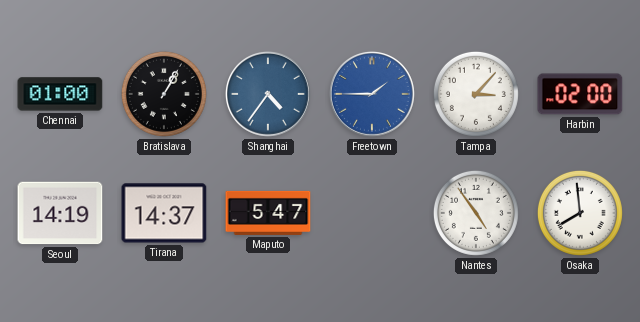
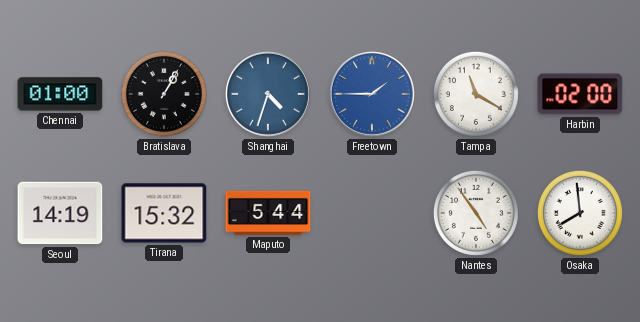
Shanghai: 4:36 -> 4:33
Tampa: 3:07 -> 11:20
Tirana: 14:37 -> 15:32
Maputo: 5:47 -> 5:44
